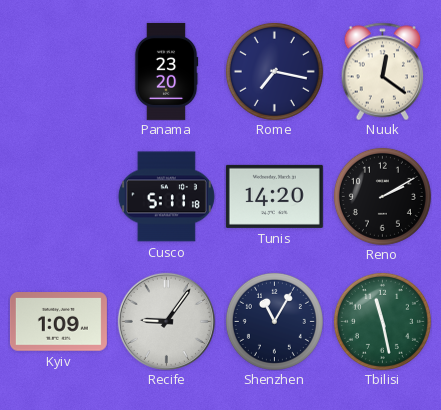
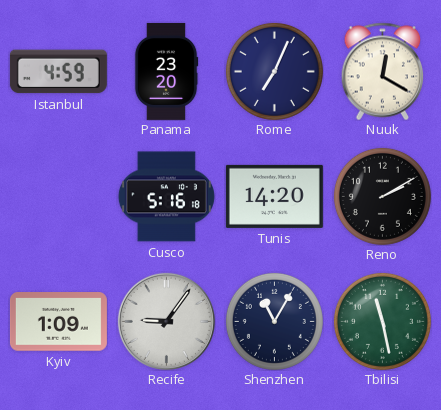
Istanbul: none -> 4:59
Rome: 7:17 -> 7:04
Nuuk: 12:21 -> 12:20
Cusco: 5:11 -> 5:16
